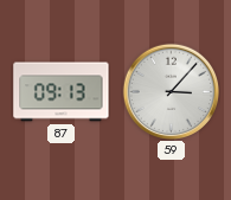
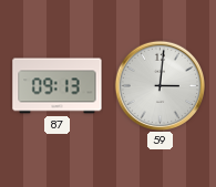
59: 3:07 -> 3:01
